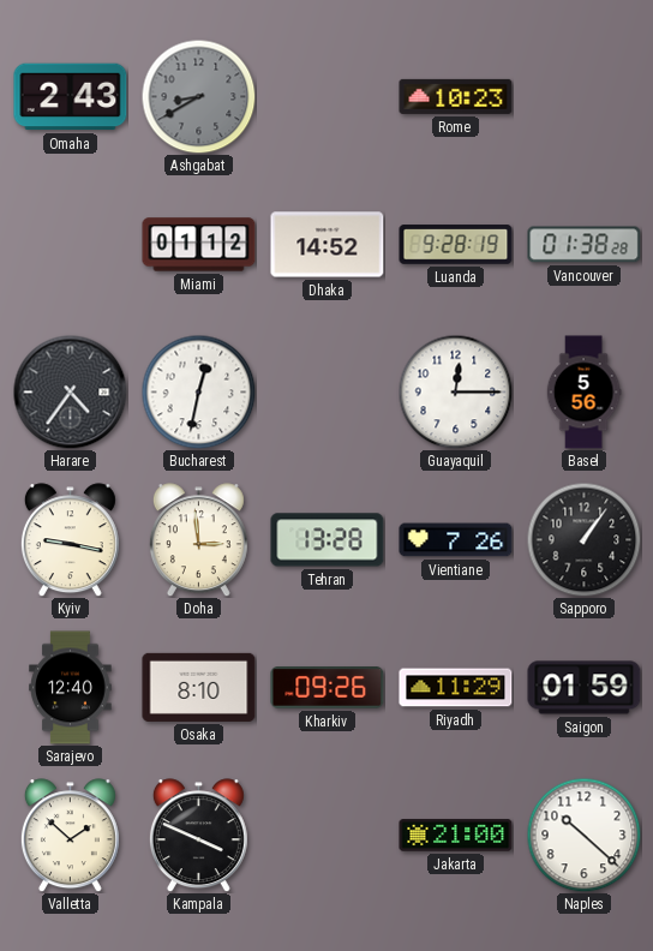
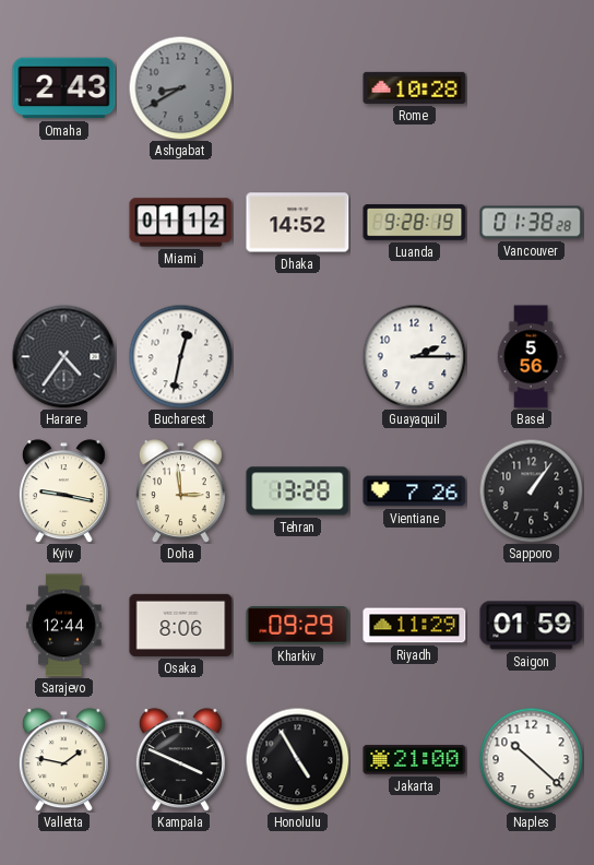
Rome: 10:23 -> 10:28
Guayaquil: 12:15 -> 2:15
Sarajevo: 12:40 -> 12:44
Osaka: 8:10 -> 8:06
Kharkiv: 09:26 -> 09:29
Valletta: 1:52 -> 1:47
Honolulu: none -> 4:55
